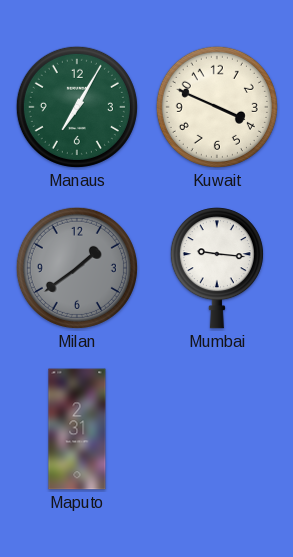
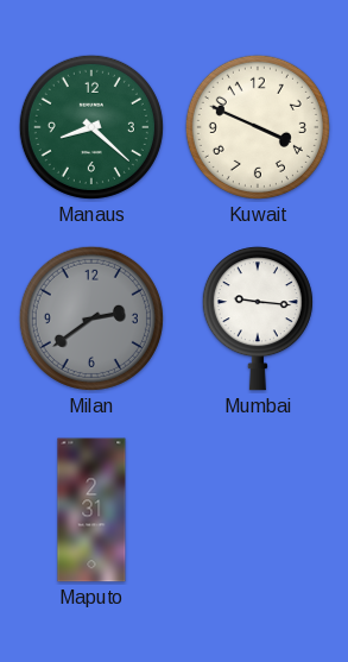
Manaus: 7:05 -> 8:22
Milan: 1:39 -> 2:39
